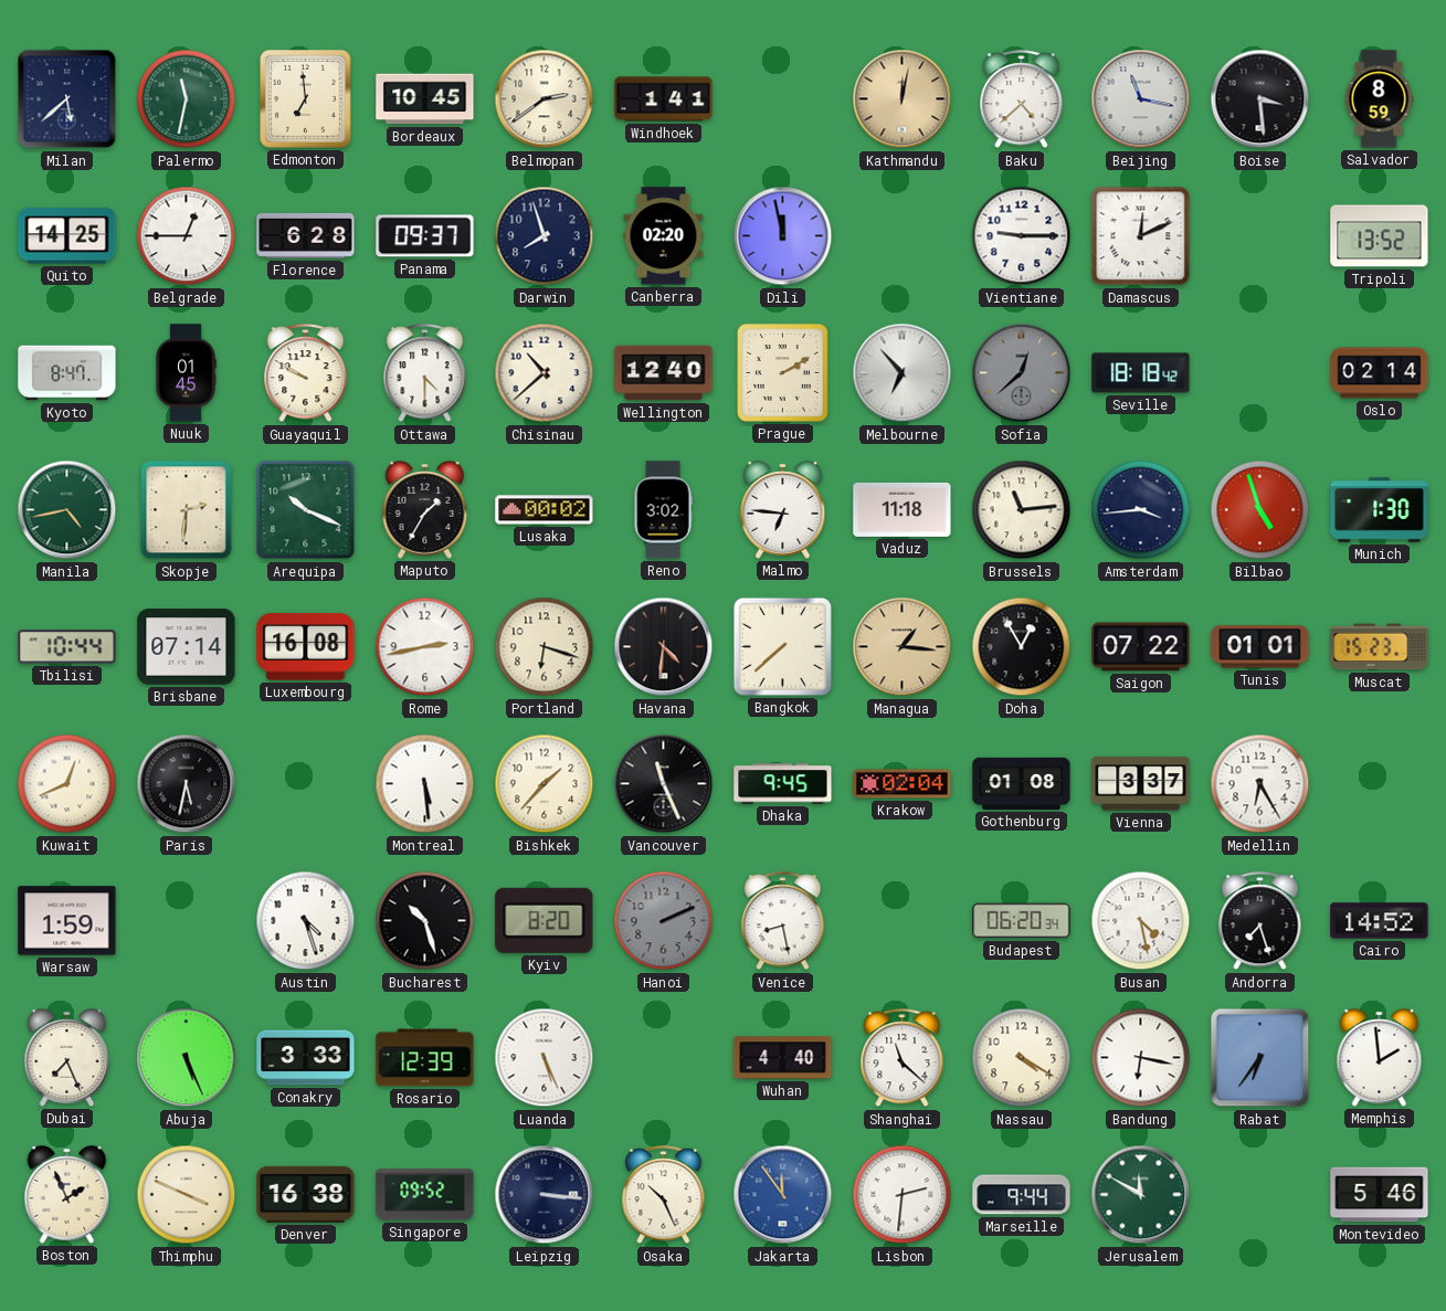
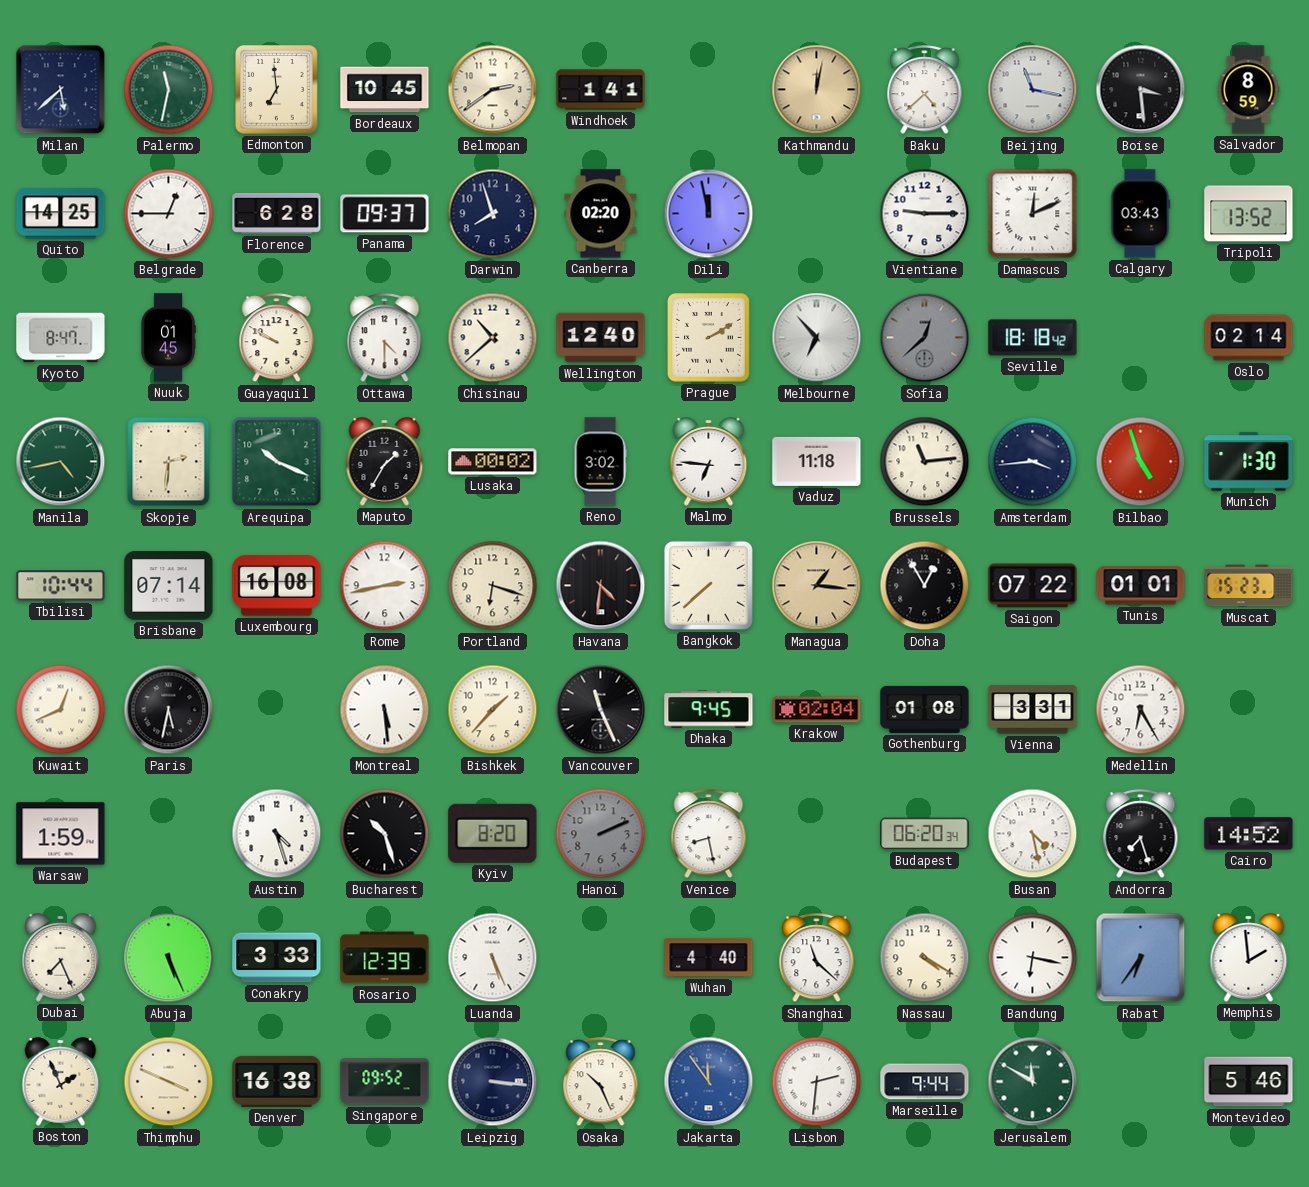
Calgary: none -> 03:43
Vienna: 3:37 -> 3:31
